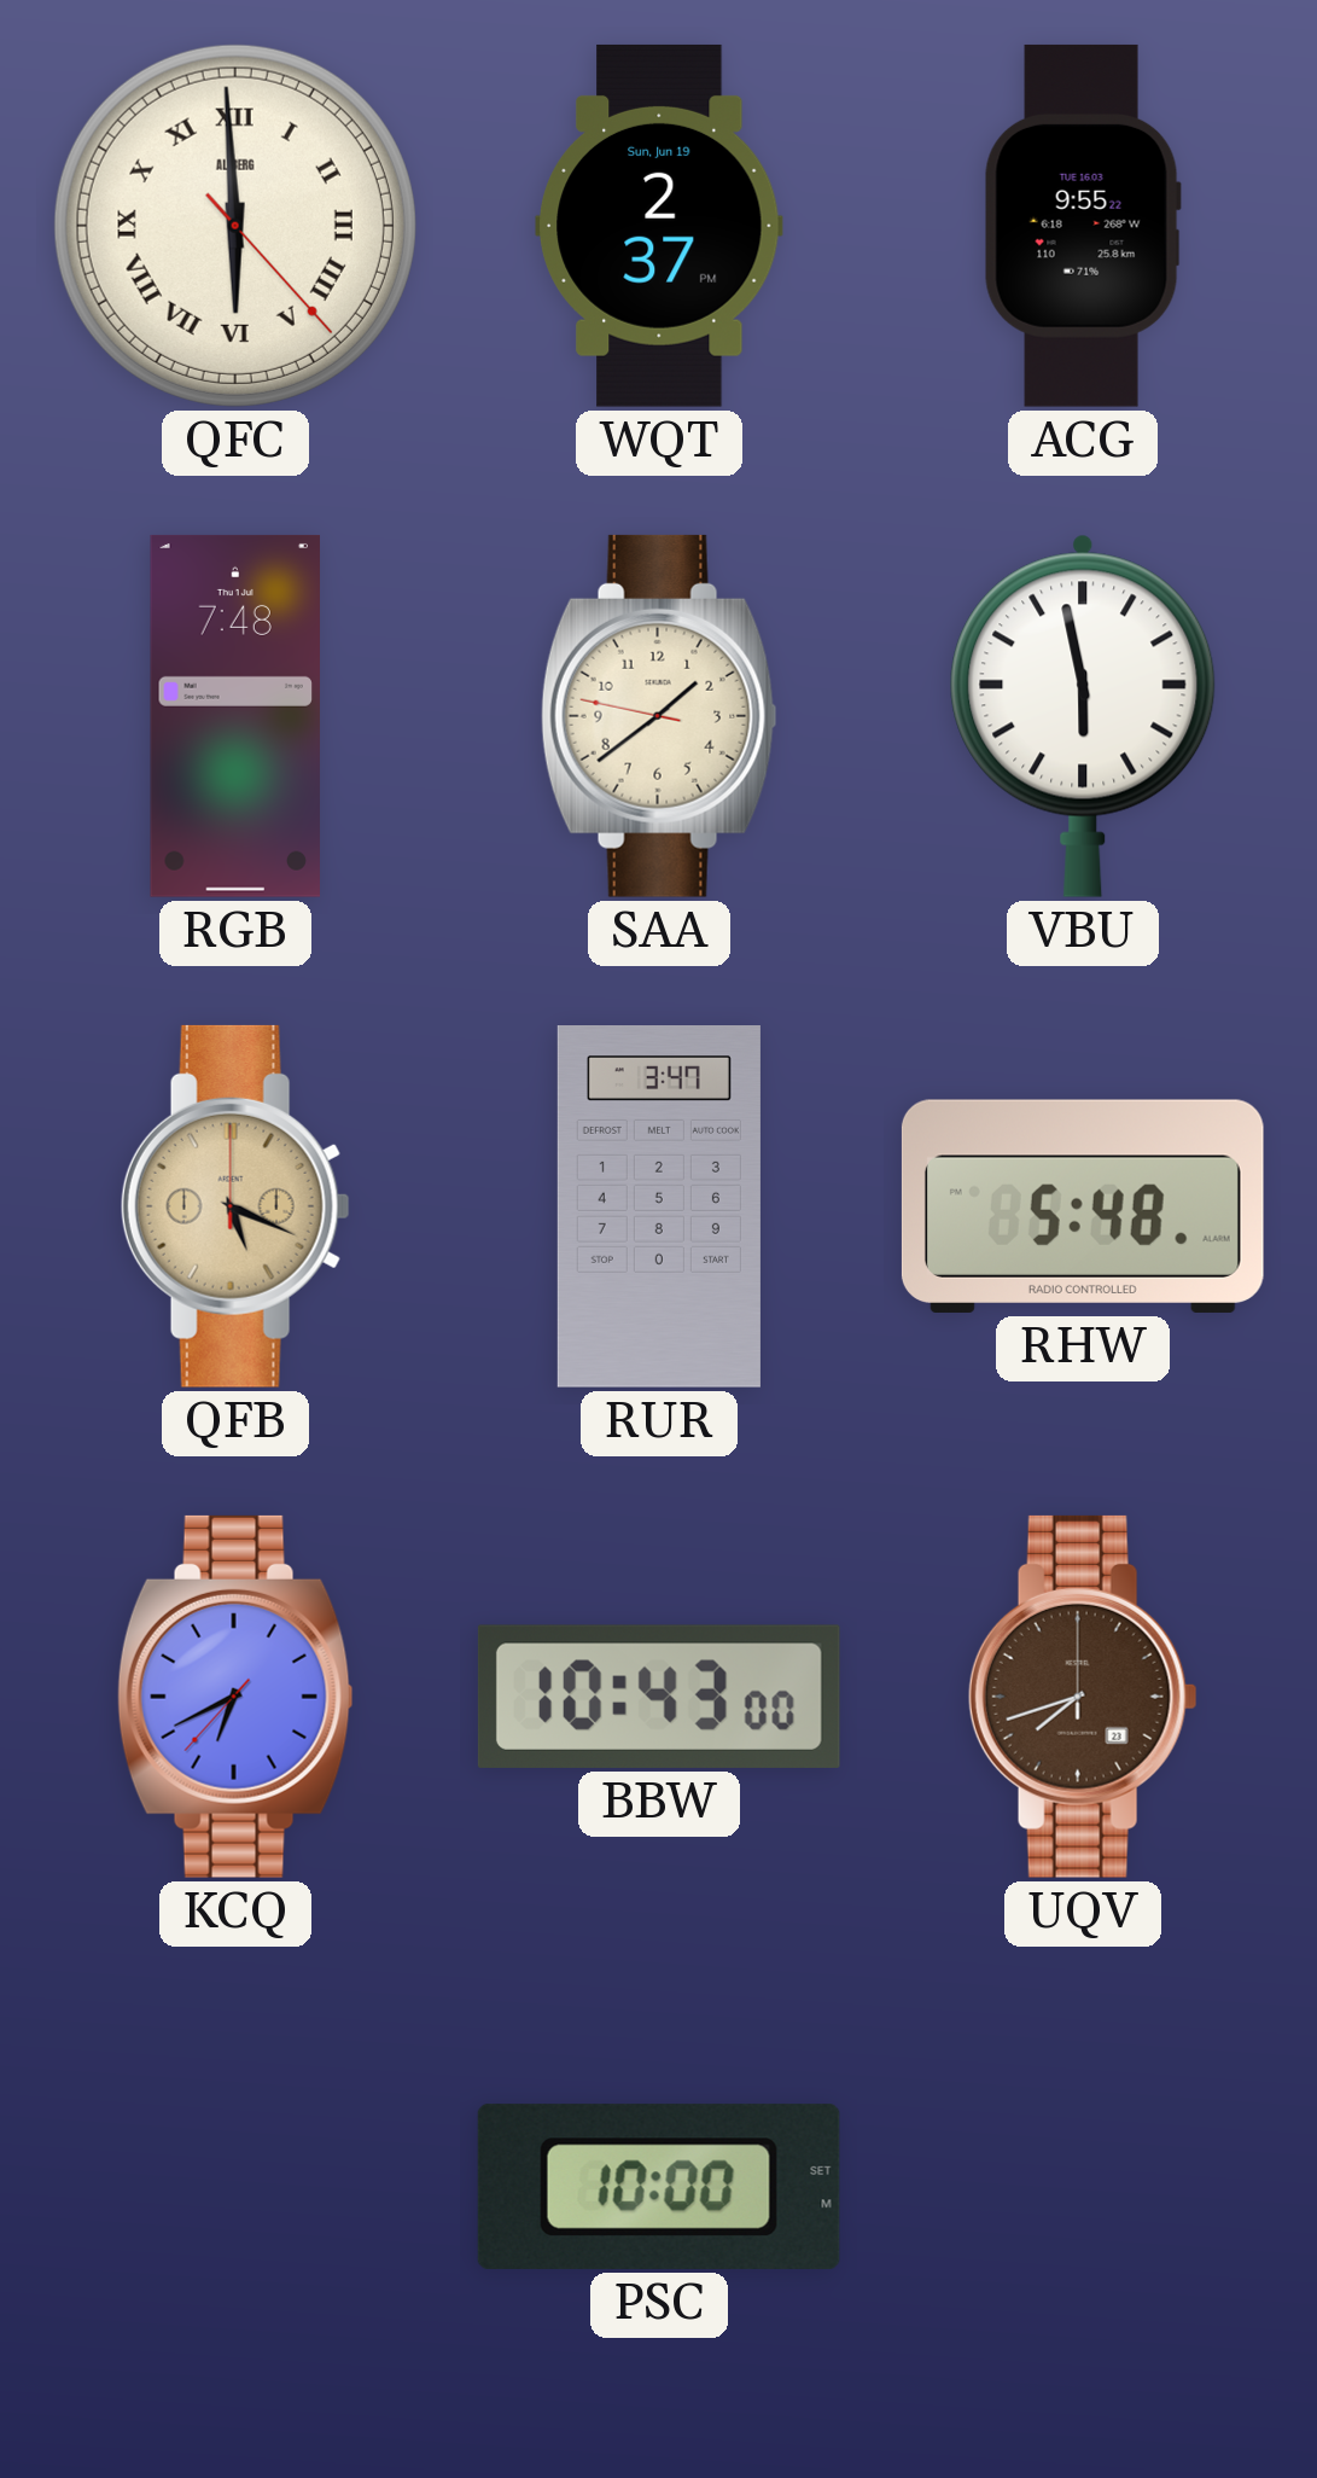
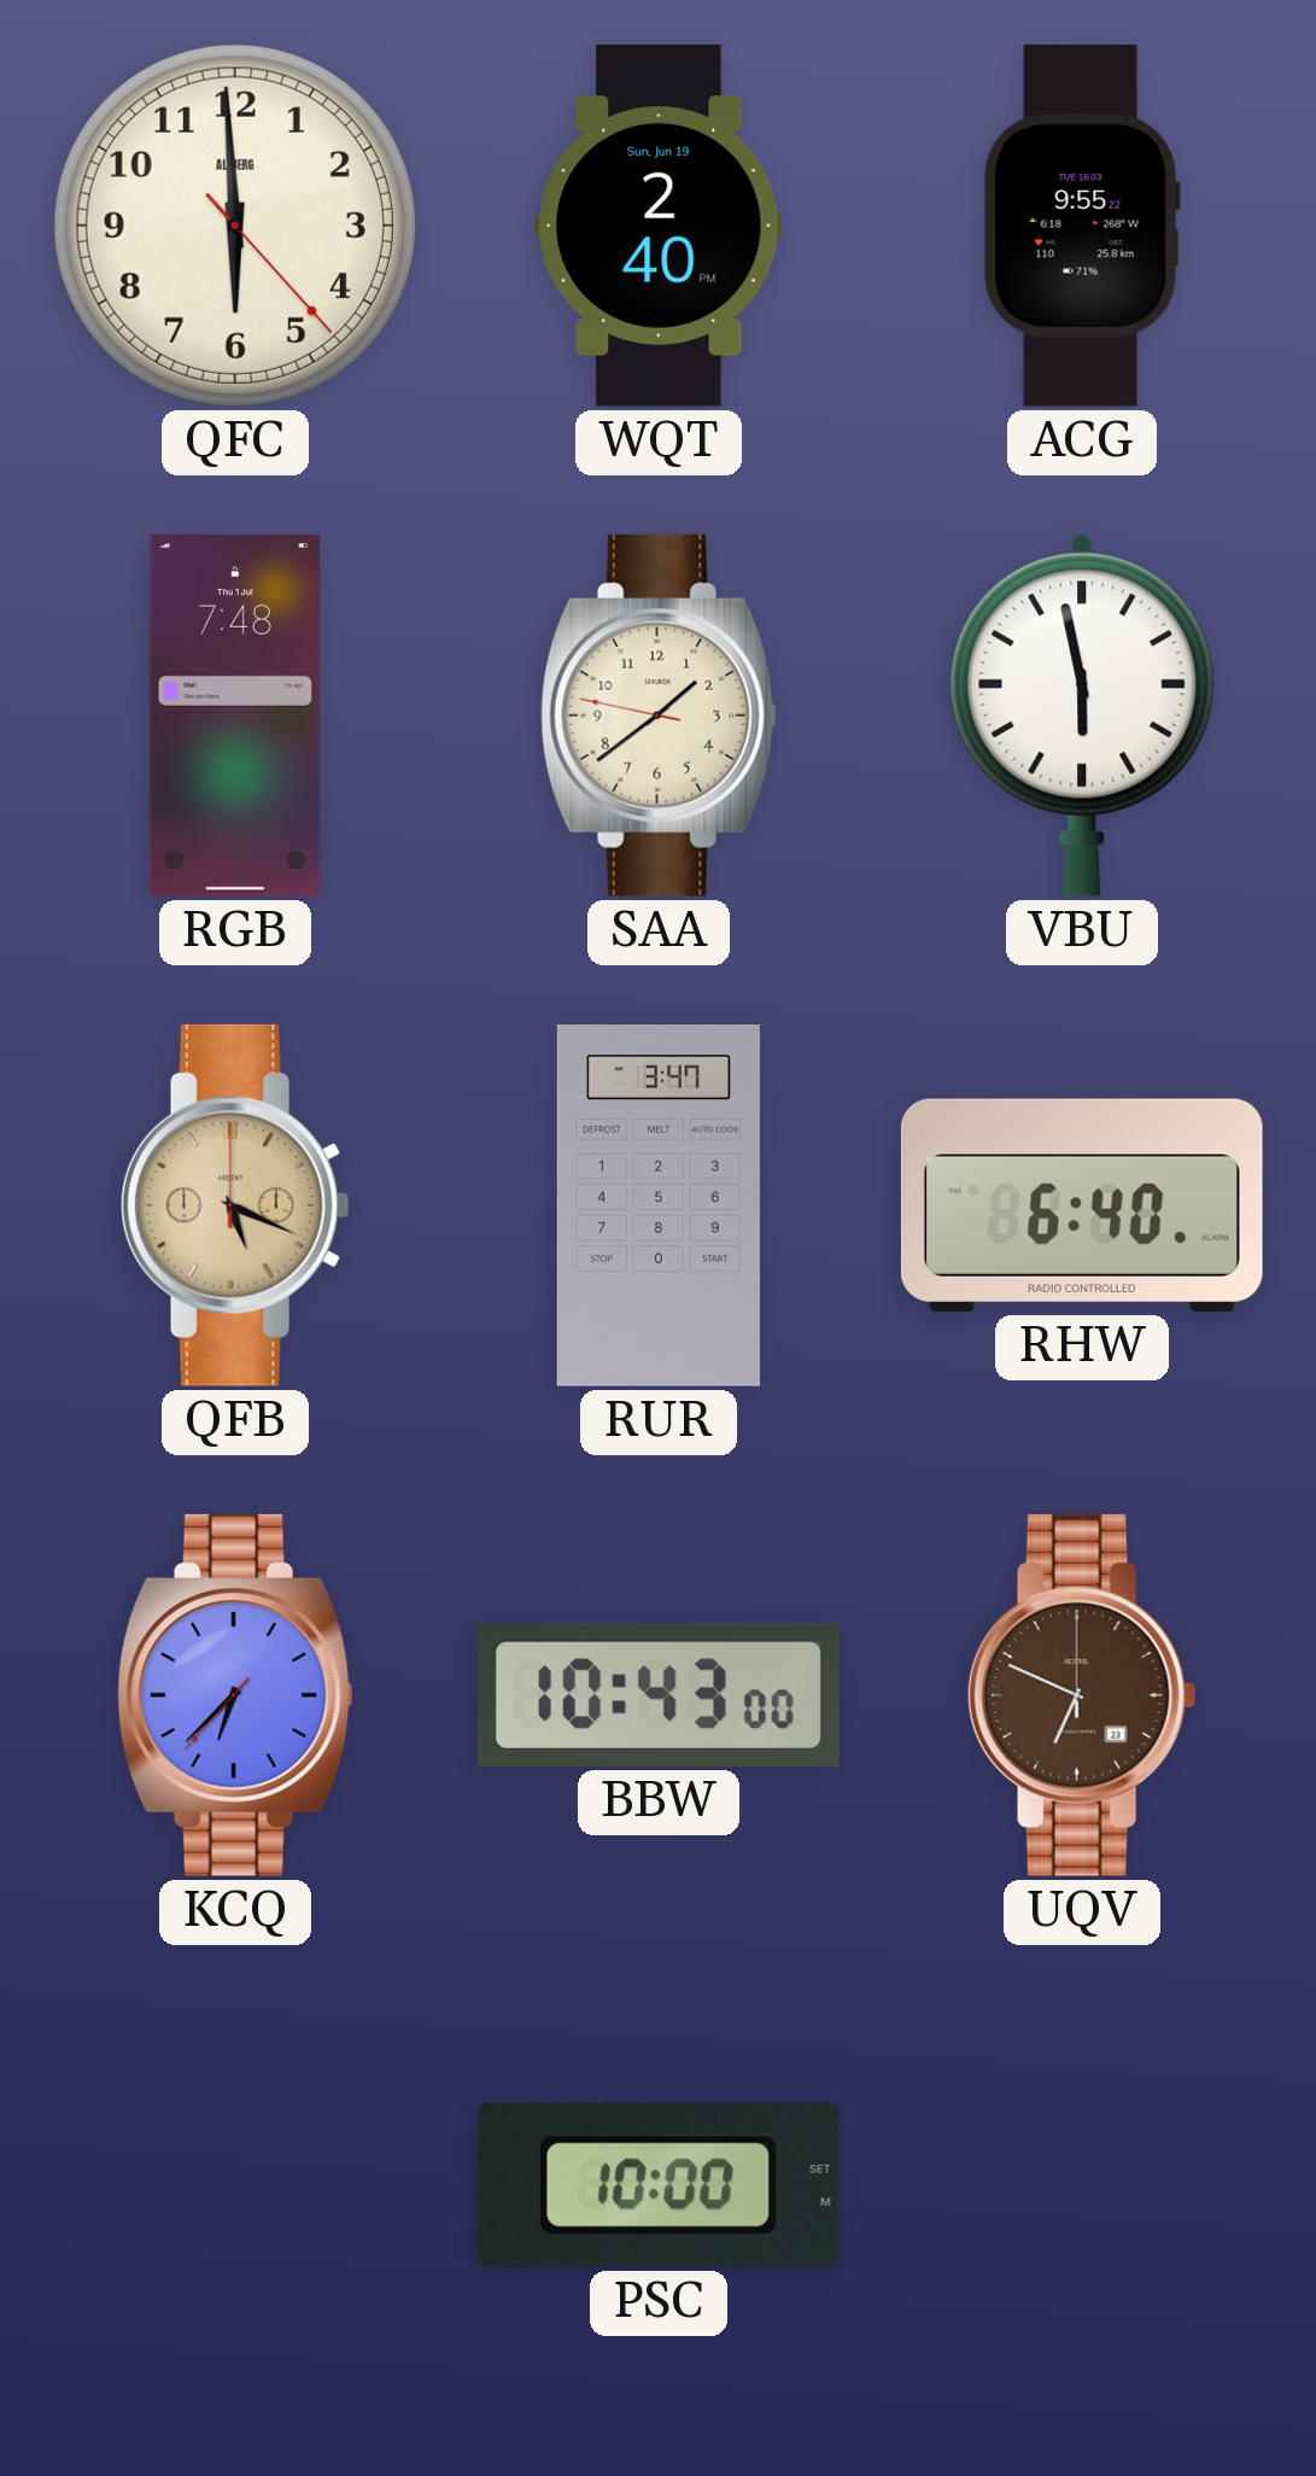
QFC numerals: Roman -> Arabic
WQT: 2:37 -> 2:40
RHW: 5:48 -> 6:40
KCQ: 6:40 -> 6:37
UQV: 7:42 -> 6:49
